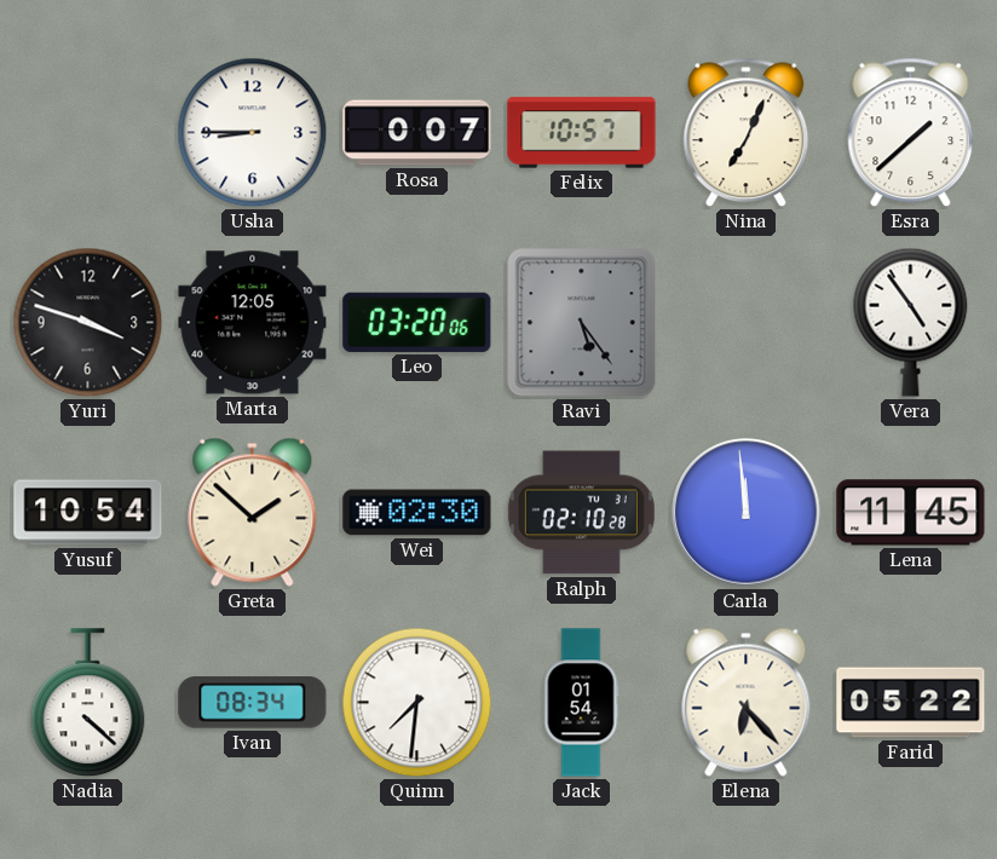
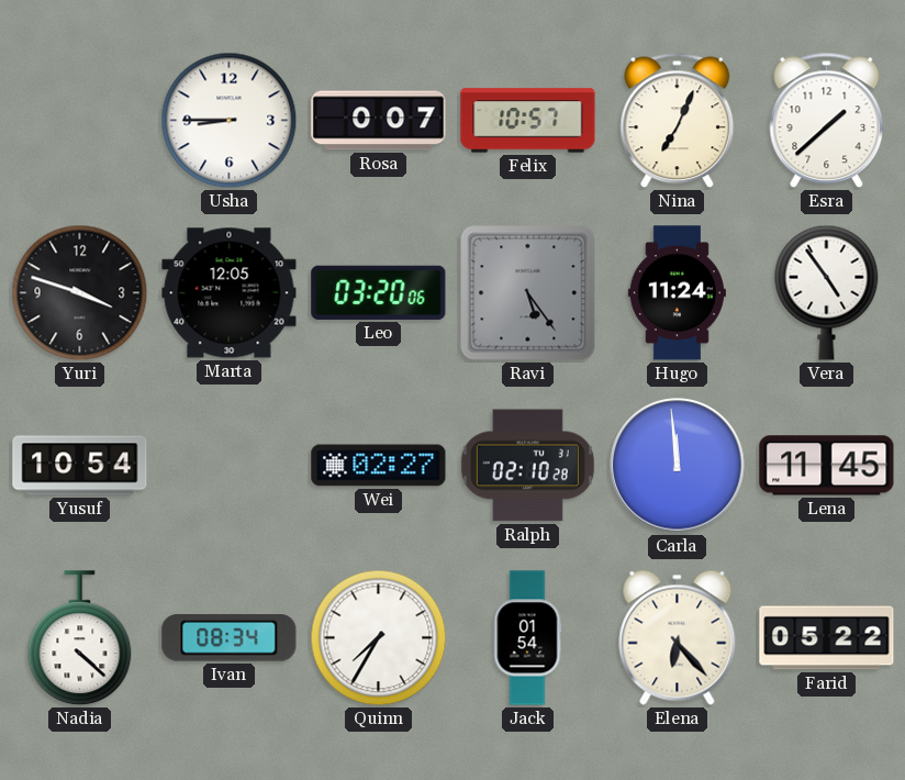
Hugo: none -> 11:24
Greta: 1:52 -> none
Wei: 02:30 -> 02:27
Quinn: 7:31 -> 7:35
